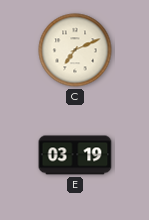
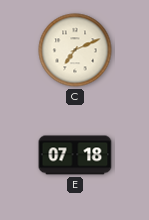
E: 03:19 -> 07:18
